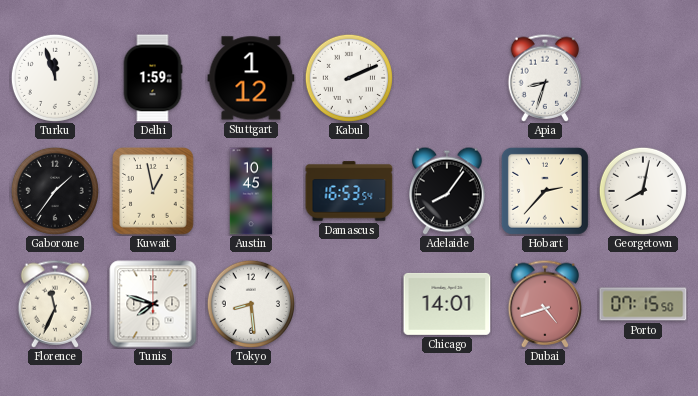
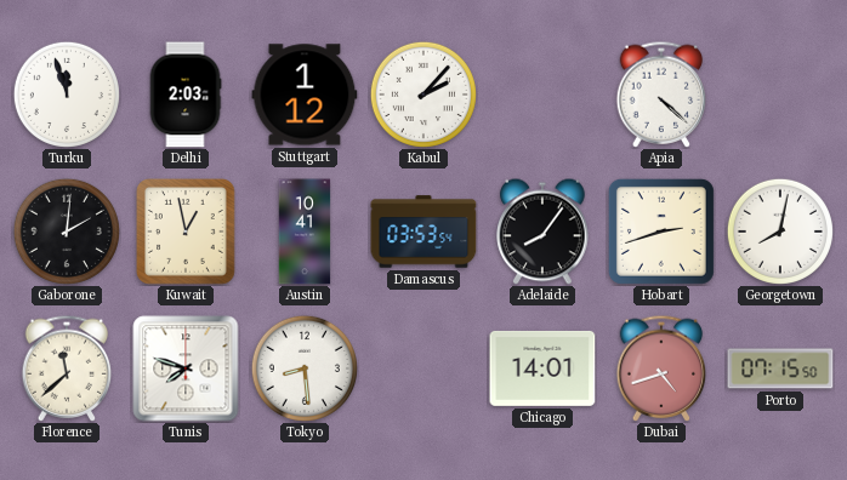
Delhi: 1:59 -> 2:03
Kabul: 2:11 -> 2:07
Apia: 8:33 -> 4:22
Gaborone: 1:36 -> 2:01
Austin: 10:45 -> 10:41
Damascus: 16:53 -> 03:53
Hobart: 2:37 -> 2:42
Florence: 11:34 -> 11:38
